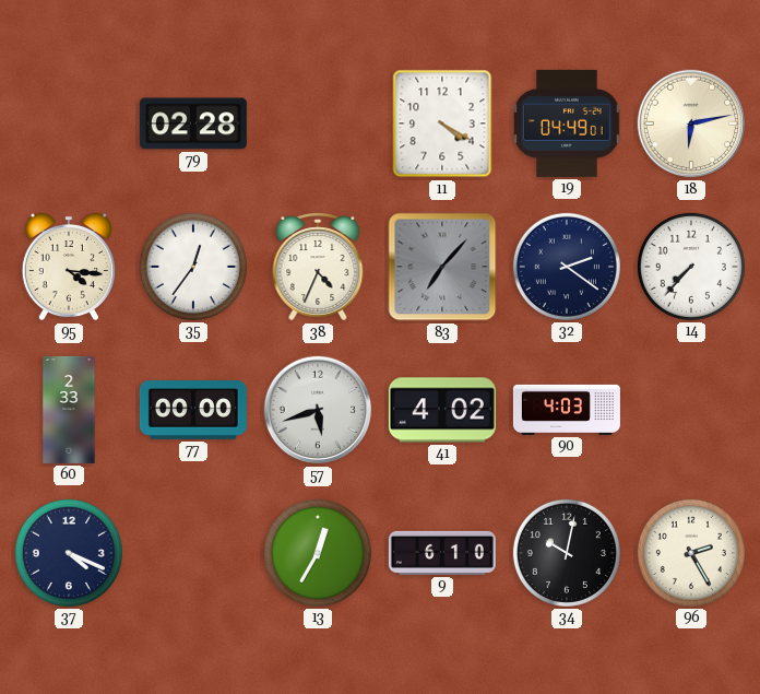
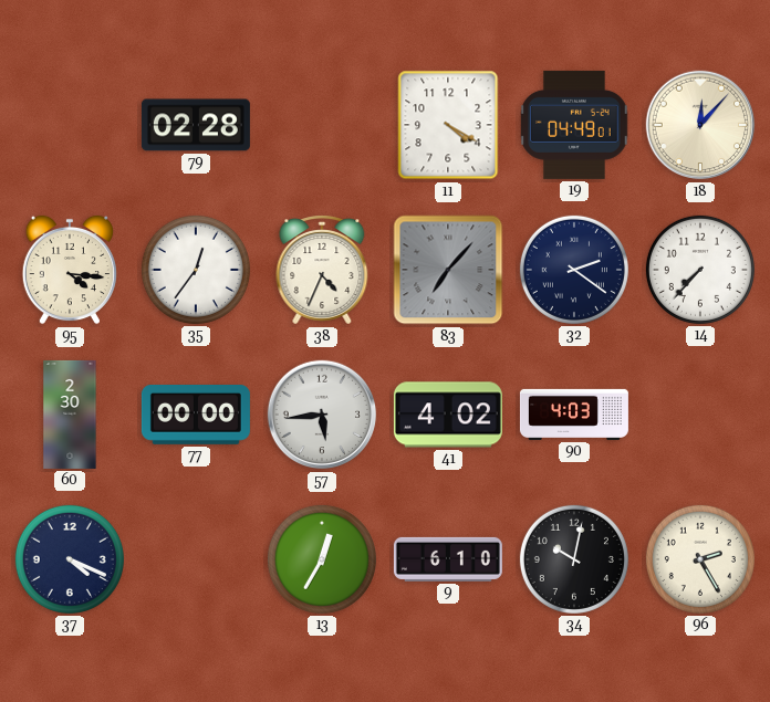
18: 6:13 -> 12:07
60: 2:33 -> 2:30
57: 5:42 -> 5:44
